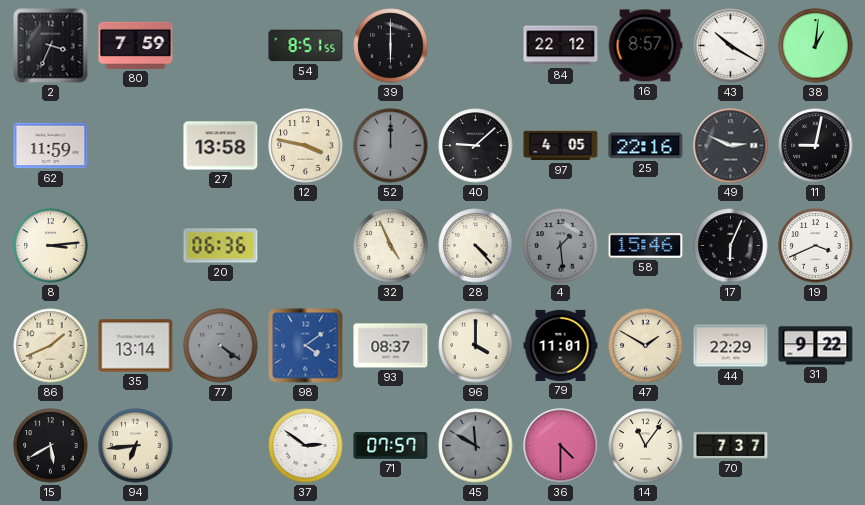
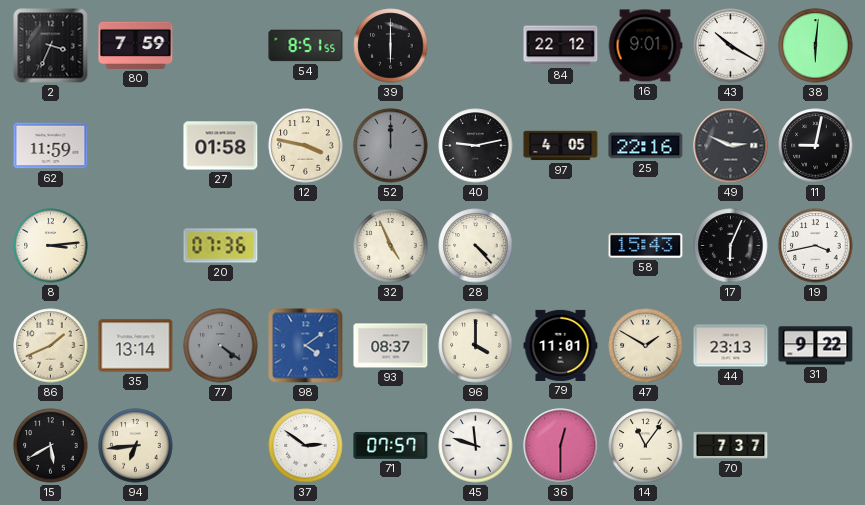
16: 8:57 -> 9:01
38: 1:01 -> 6:01
27: 13:58 -> 01:58
40: 9:08 -> 9:13
20: 06:36 -> 07:36
4: 1:29 -> none
58: 15:46 -> 15:43
19: 3:41 -> 3:43
44: 22:29 -> 23:13
45: 11:50 -> 11:48
45 dial: grey -> white
36: 4:30 -> 12:30
